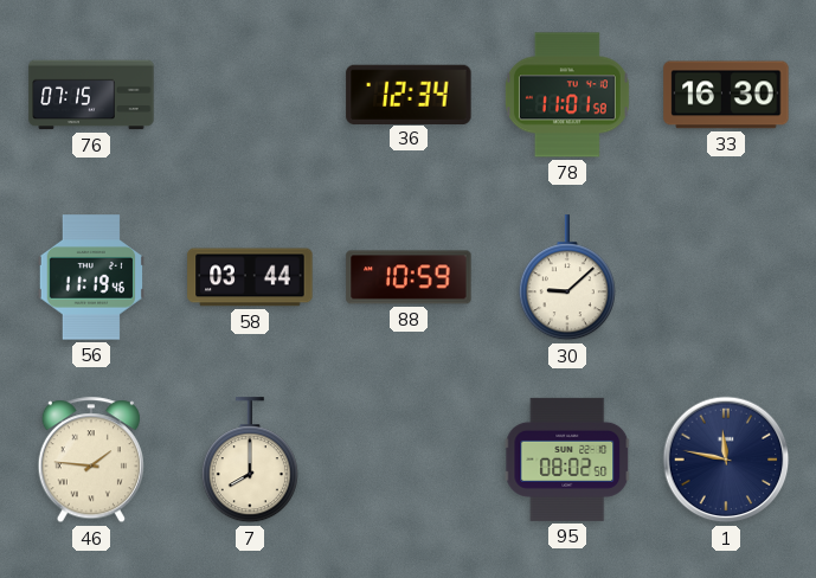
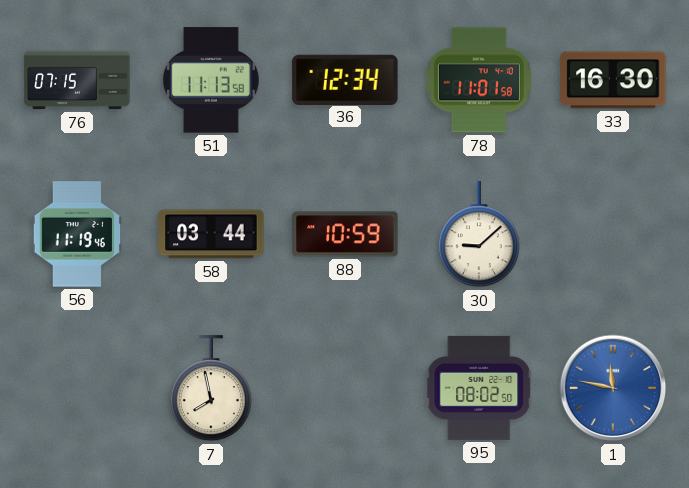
51: none -> 11:13
46: 1:46 -> none
7: 8:00 -> 7:58
1 dial: navy -> blue
